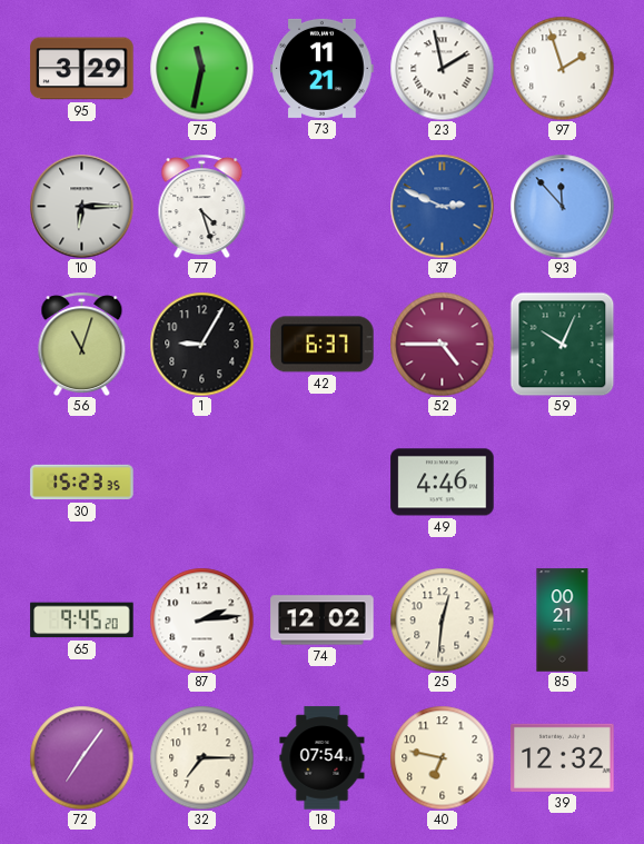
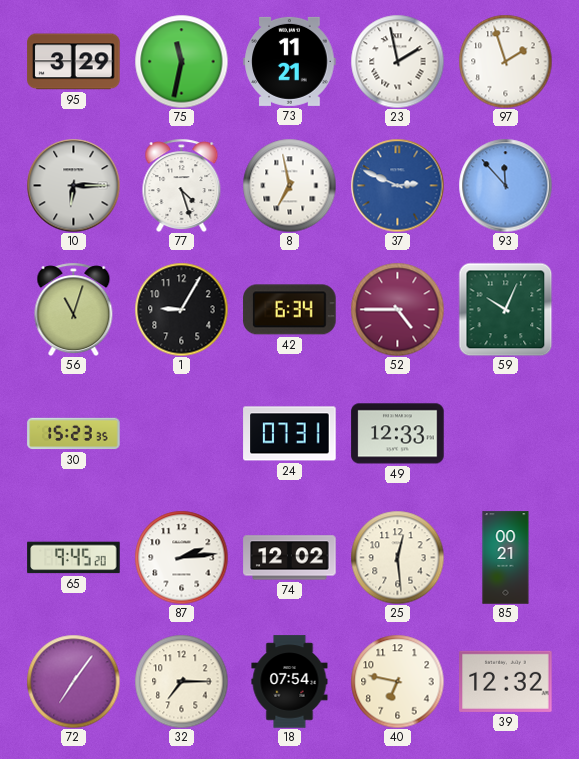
8: none -> 6:58
42: 6:37 -> 6:34
24: none -> 07:31
49: 4:46 -> 12:33
25: 12:31 -> 12:29
